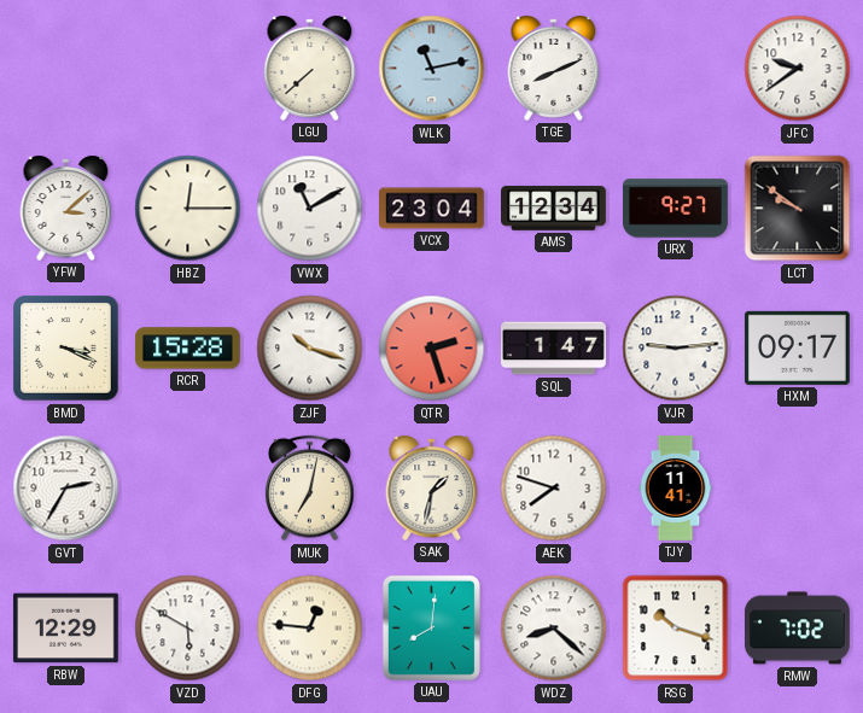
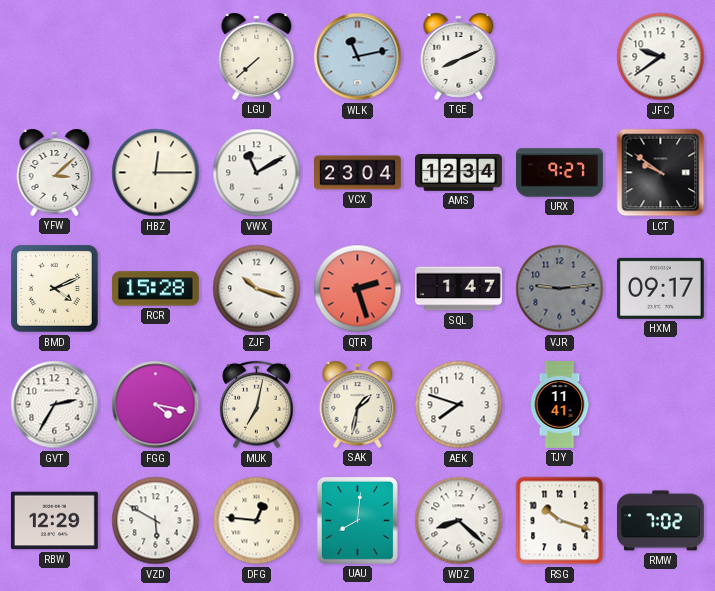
BMD: 3:19 -> 4:11
VJR dial: white -> grey
FGG: none -> 4:17
